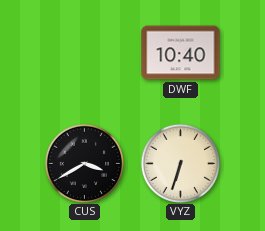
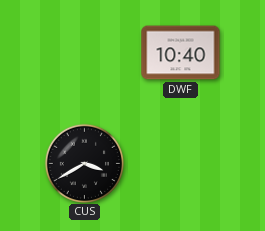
VYZ: 6:33 -> none
